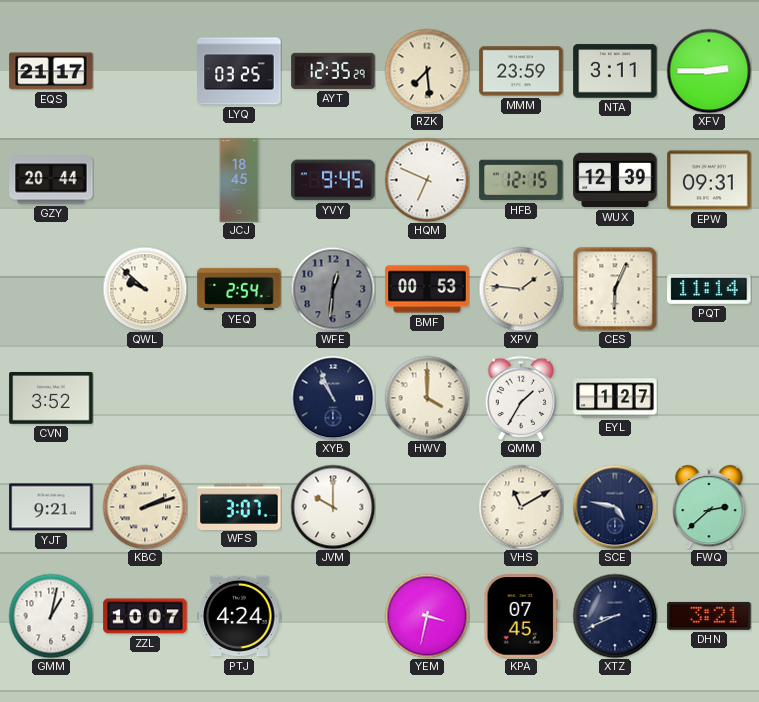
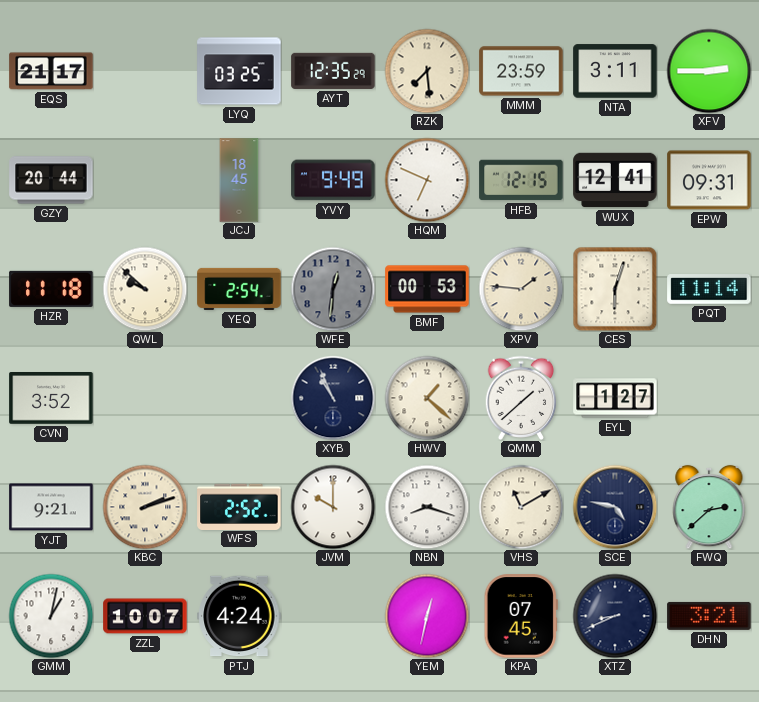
YVY: 9:45 -> 9:49
WUX: 12:39 -> 12:41
HZR: none -> 11:18
CES: 6:04 -> 6:03
HWV: 4:00 -> 1:22
QMM: 1:35 -> 1:38
WFS: 3:07 -> 2:52
NBN: none -> 8:18
YEM: 3:32 -> 12:32
